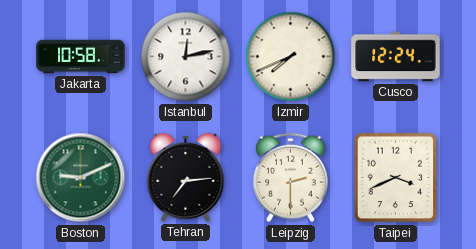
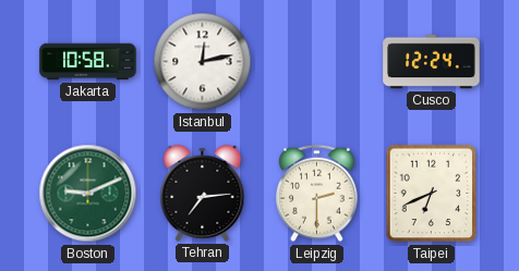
Izmir: 7:41 -> none
Taipei: 3:41 -> 6:41
